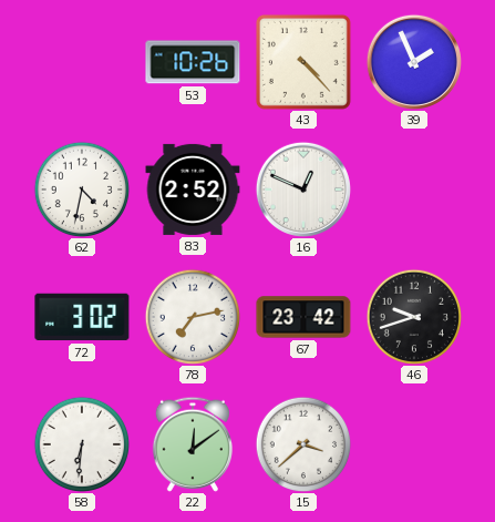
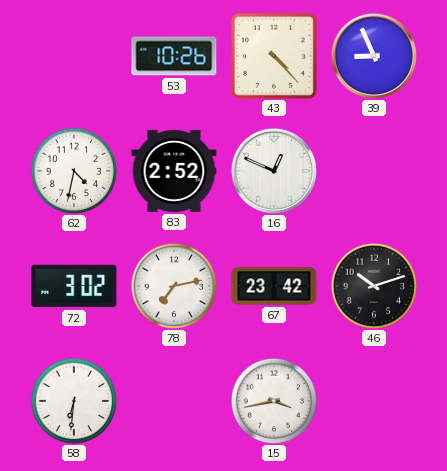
39: 1:56 -> 8:56
46: 9:42 -> 10:12
22: 12:09 -> none
15: 3:38 -> 3:43
